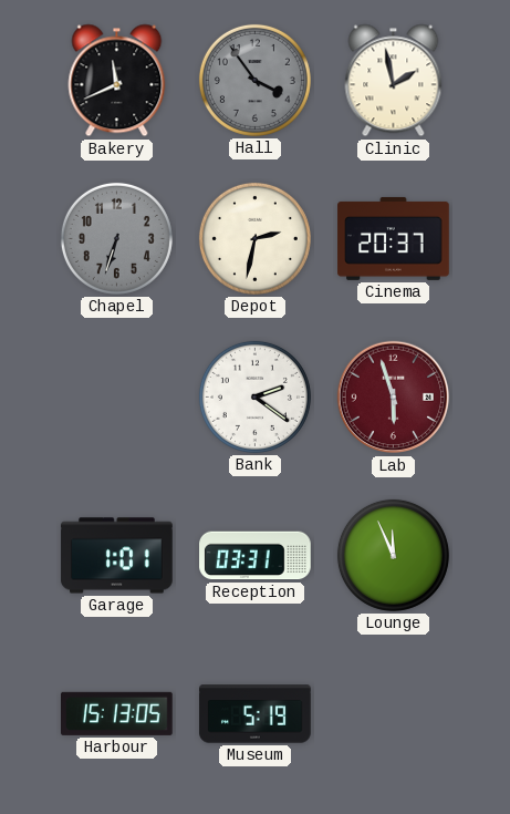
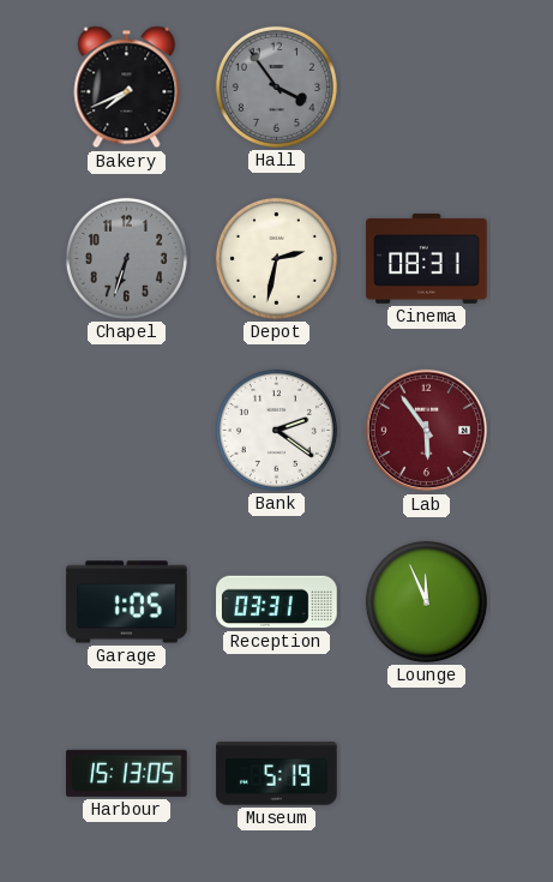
Bakery: 11:41 -> 7:41
Clinic: 1:58 -> none
Cinema: 20:37 -> 08:31
Lab: 5:57 -> 5:54
Garage: 1:01 -> 1:05
